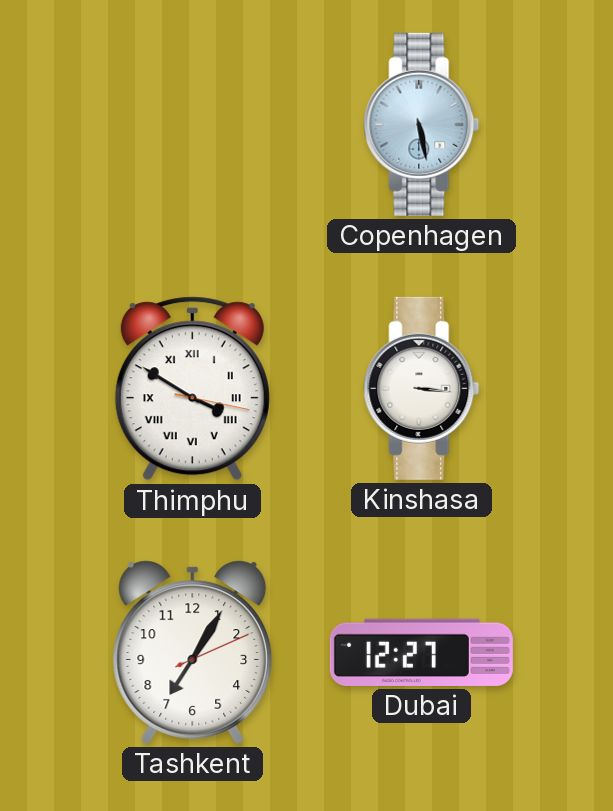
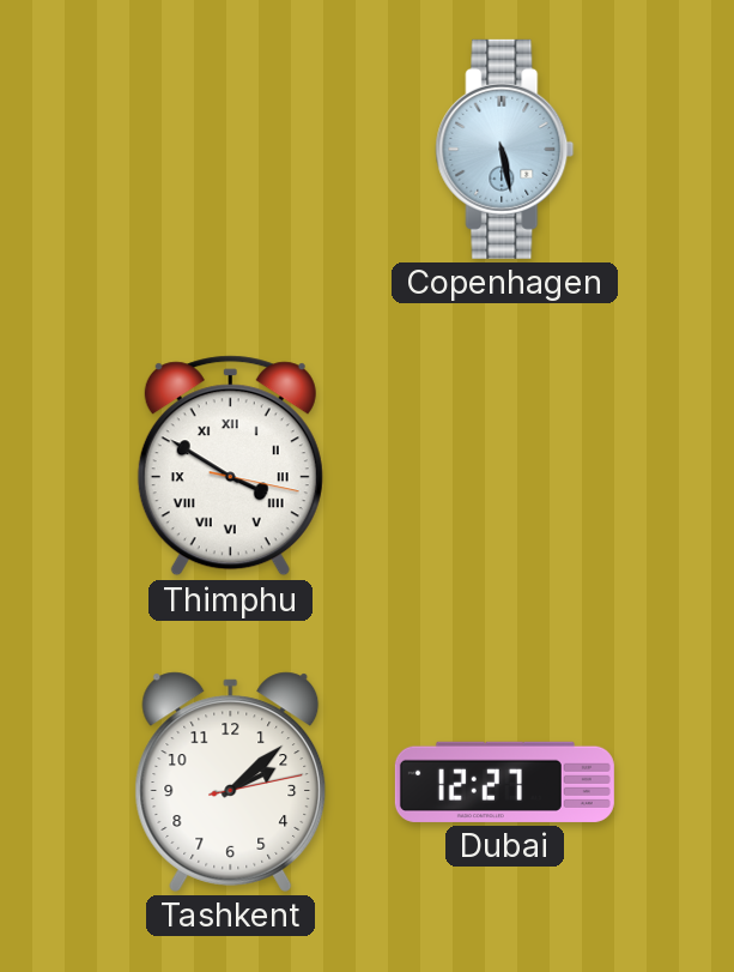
Kinshasa: 3:16 -> none
Tashkent: 7:05 -> 2:08
